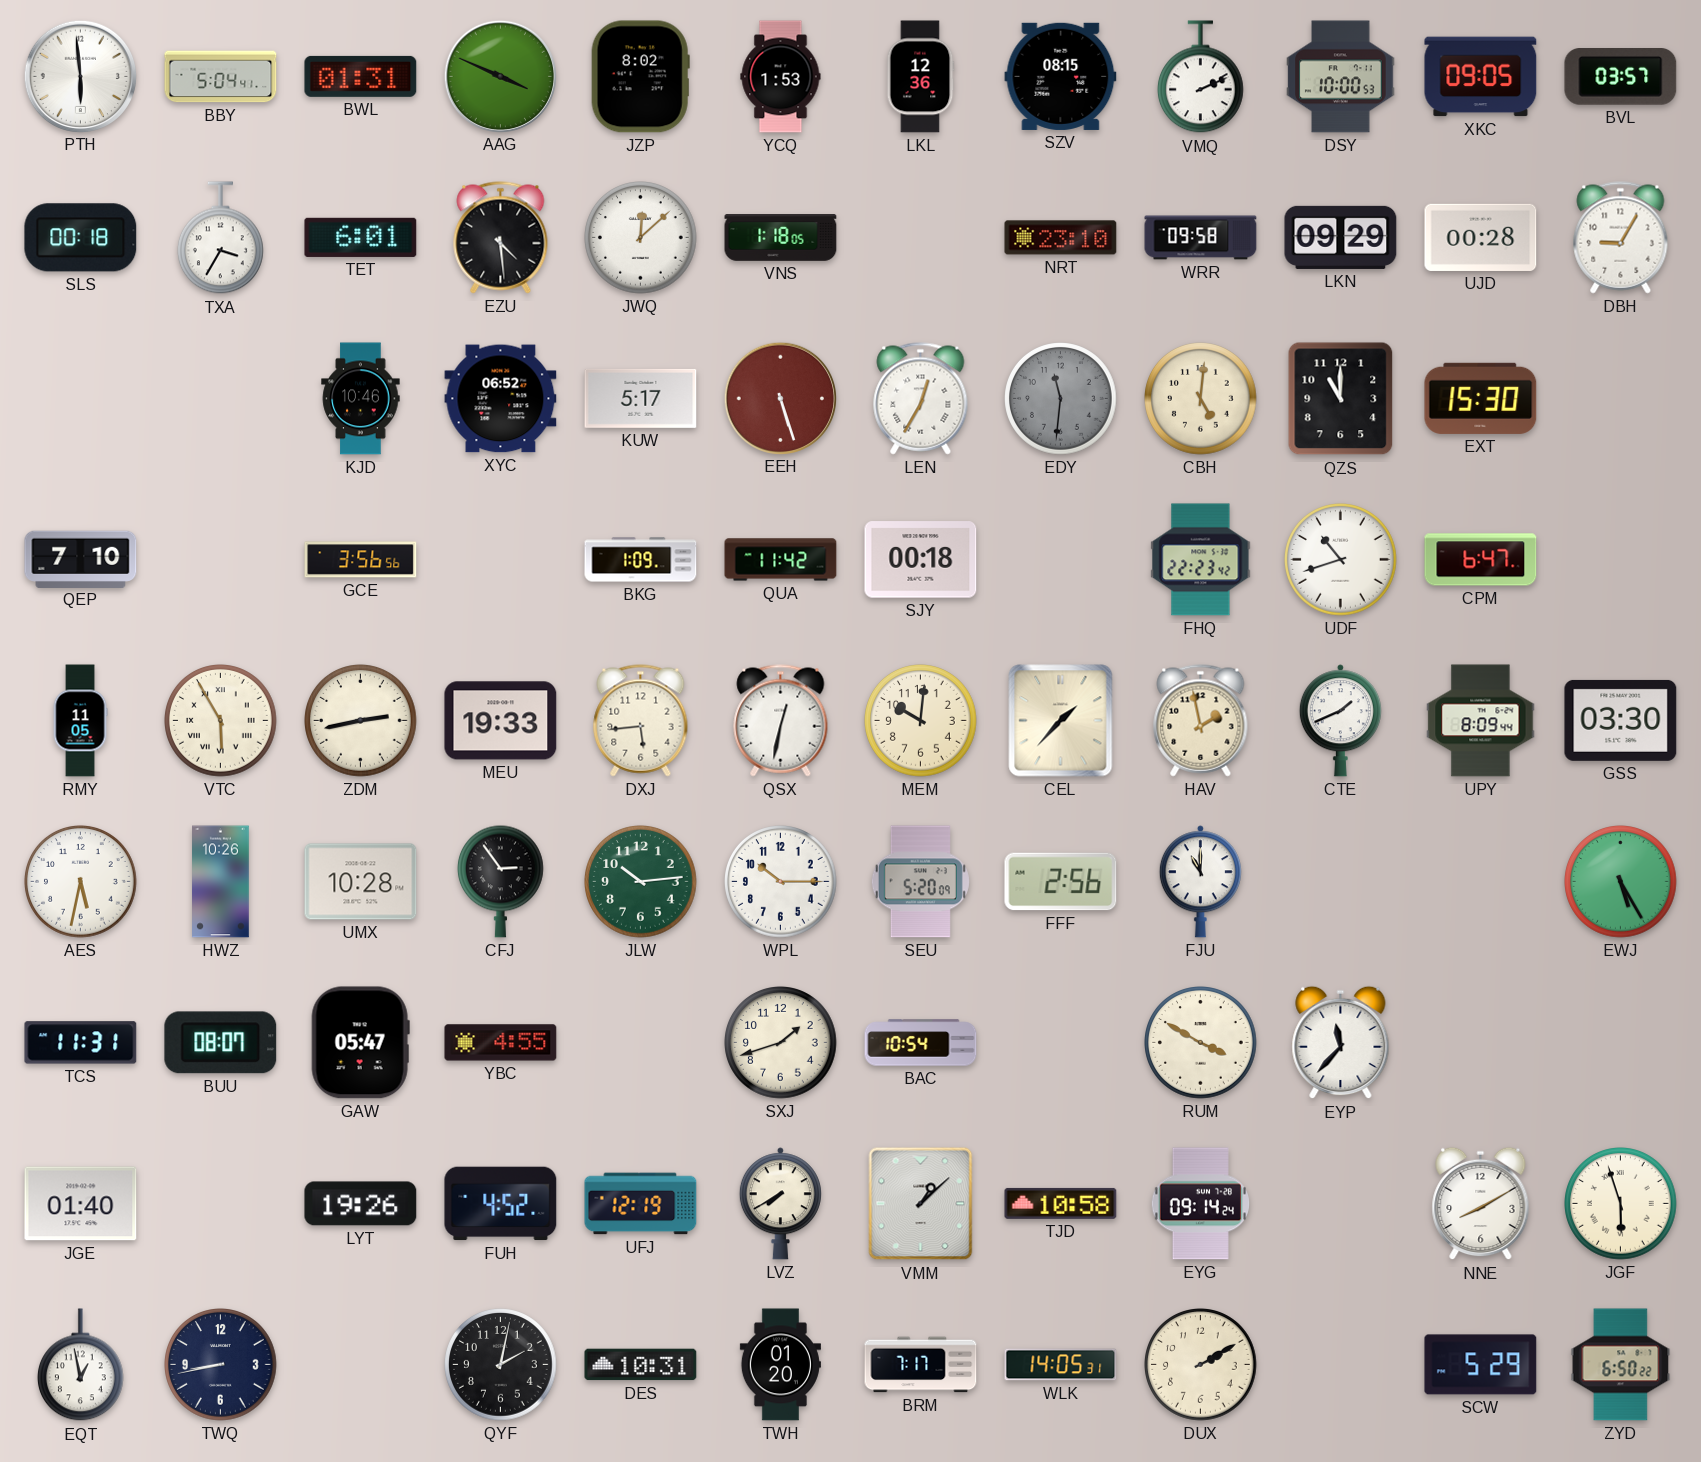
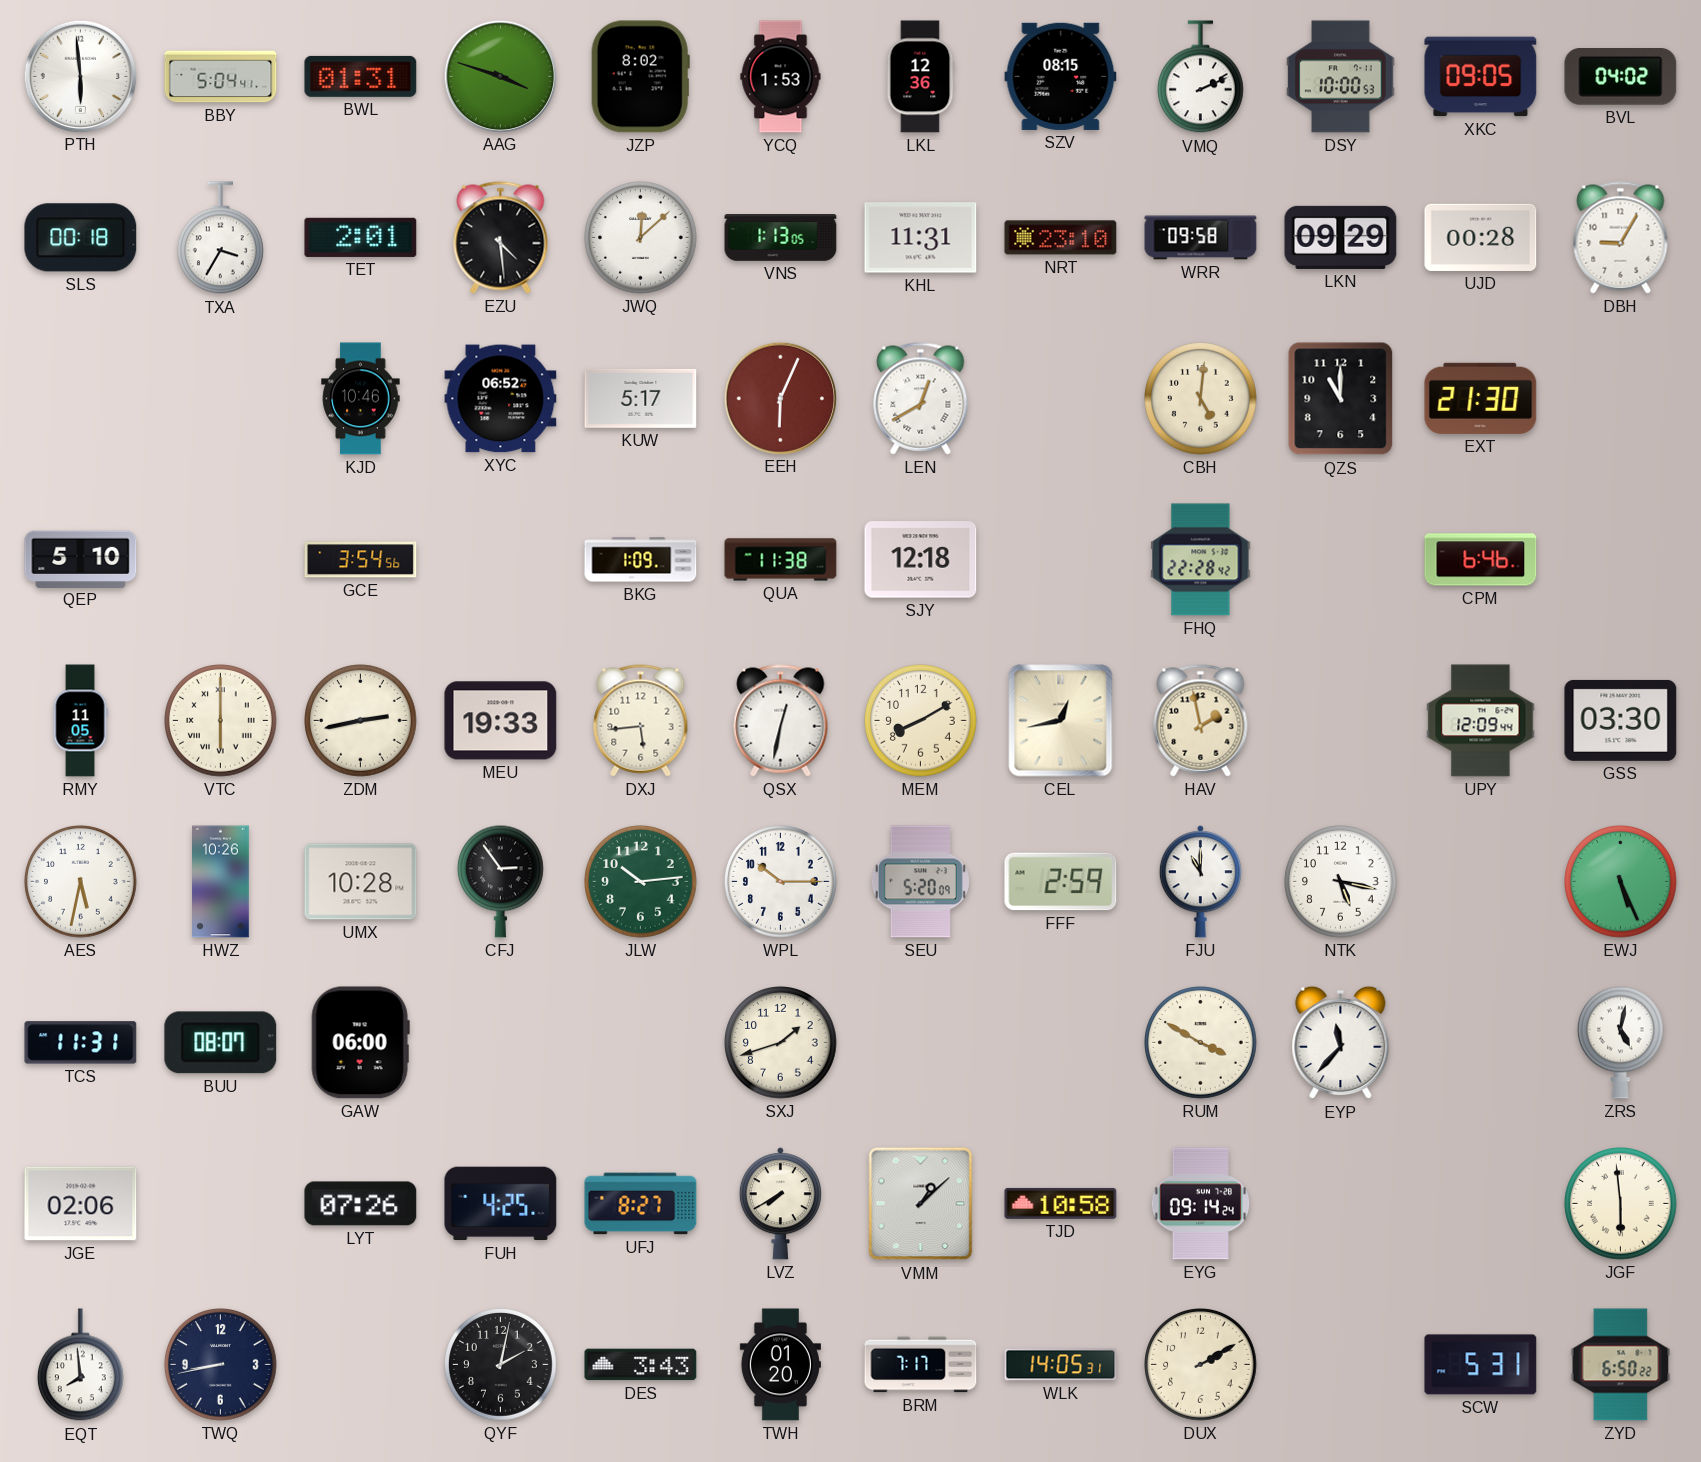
AAG: 3:49 -> 3:48
BVL: 03:57 -> 04:02
TET: 6:01 -> 2:01
VNS: 1:18 -> 1:13
KHL: none -> 11:31
EEH: 5:27 -> 6:04
LEN: 12:35 -> 12:40
EDY: 11:31 -> none
EXT: 15:30 -> 21:30
QEP: 7:10 -> 5:10
GCE: 3:56 -> 3:54
QUA: 11:42 -> 11:38
SJY: 00:18 -> 12:18
FHQ: 22:23 -> 22:28
UDF: 10:42 -> none
CPM: 6:47 -> 6:46
VTC: 5:55 -> 6:00
MEM: 10:01 -> 8:10
CEL: 1:37 -> 12:43
CTE: 1:41 -> none
UPY: 8:09 -> 12:09
FFF: 2:56 -> 2:59
NTK: none -> 5:17
EWJ: 5:25 -> 5:26
GAW: 05:47 -> 06:00
YBC: 4:55 -> none
BAC: 10:54 -> none
ZRS: none -> 5:02
JGE: 01:40 -> 02:06
LYT: 19:26 -> 07:26
FUH: 4:52 -> 4:25
UFJ: 12:19 -> 8:27
NNE: 8:10 -> none
JGF: 5:57 -> 5:59
EQT: 12:58 -> 7:59
DES: 10:31 -> 3:43
SCW: 5:29 -> 5:31
